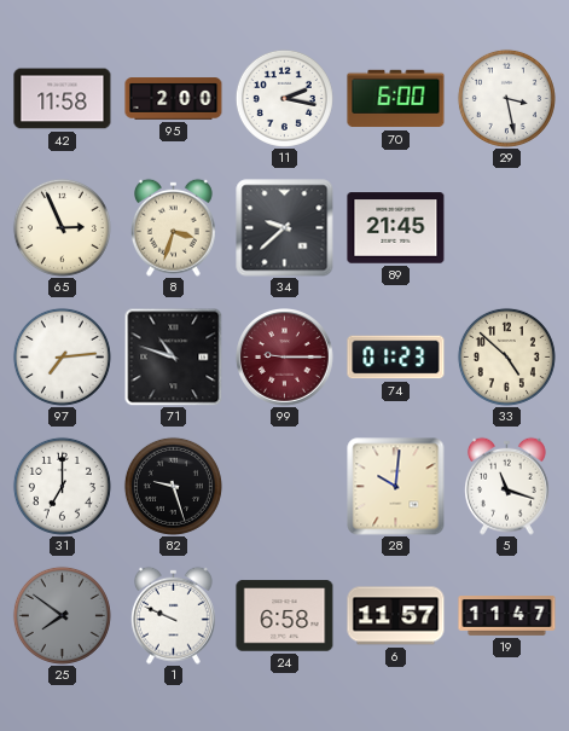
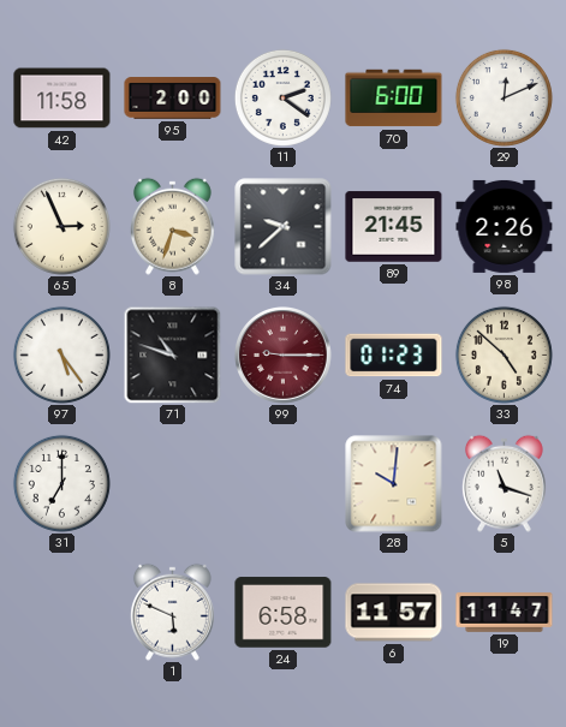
11: 2:17 -> 2:21
29: 3:28 -> 12:11
98: none -> 2:26
97: 7:14 -> 5:24
82: 9:27 -> none
25: 7:51 -> none
1: 9:49 -> 5:49
